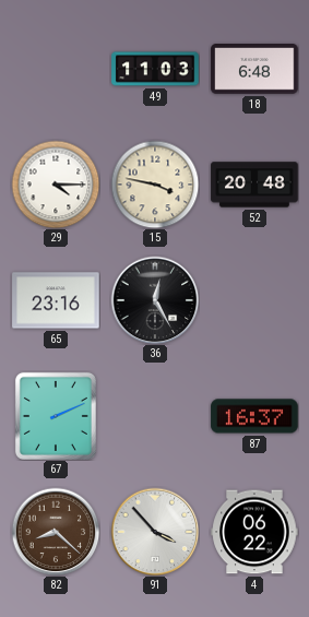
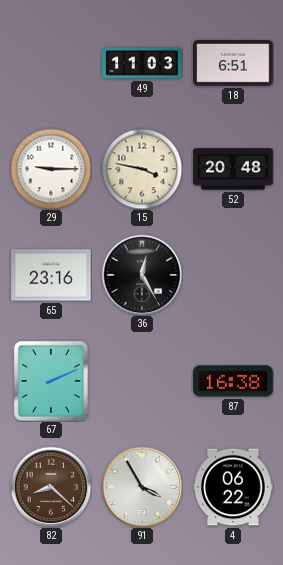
18: 6:48 -> 6:51
29: 4:15 -> 9:15
87: 16:37 -> 16:38
91: 3:53 -> 3:55
